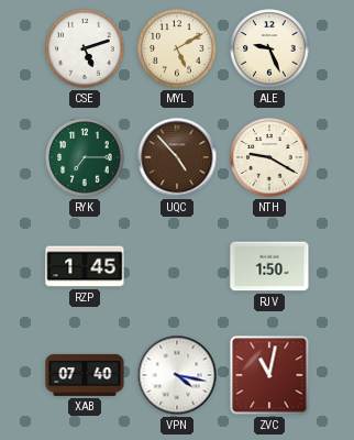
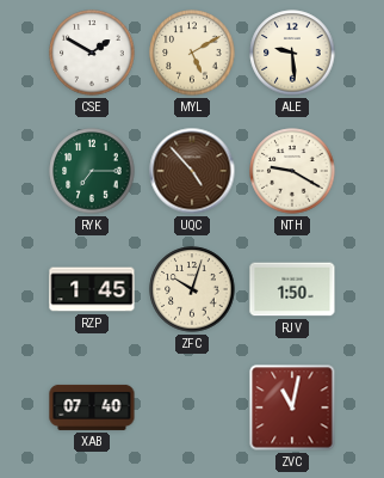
CSE: 5:12 -> 1:50
ALE: 9:26 -> 9:29
ZFC: none -> 10:03
VPN: 4:17 -> none
